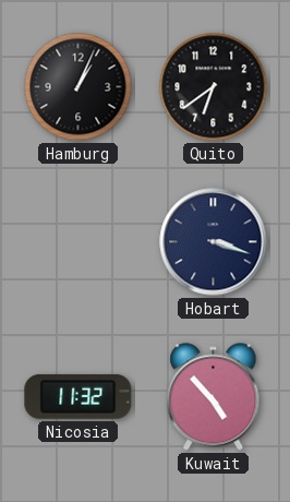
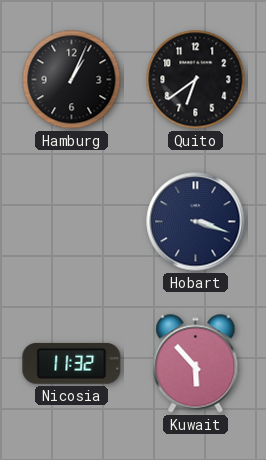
Kuwait: 4:53 -> 5:53
